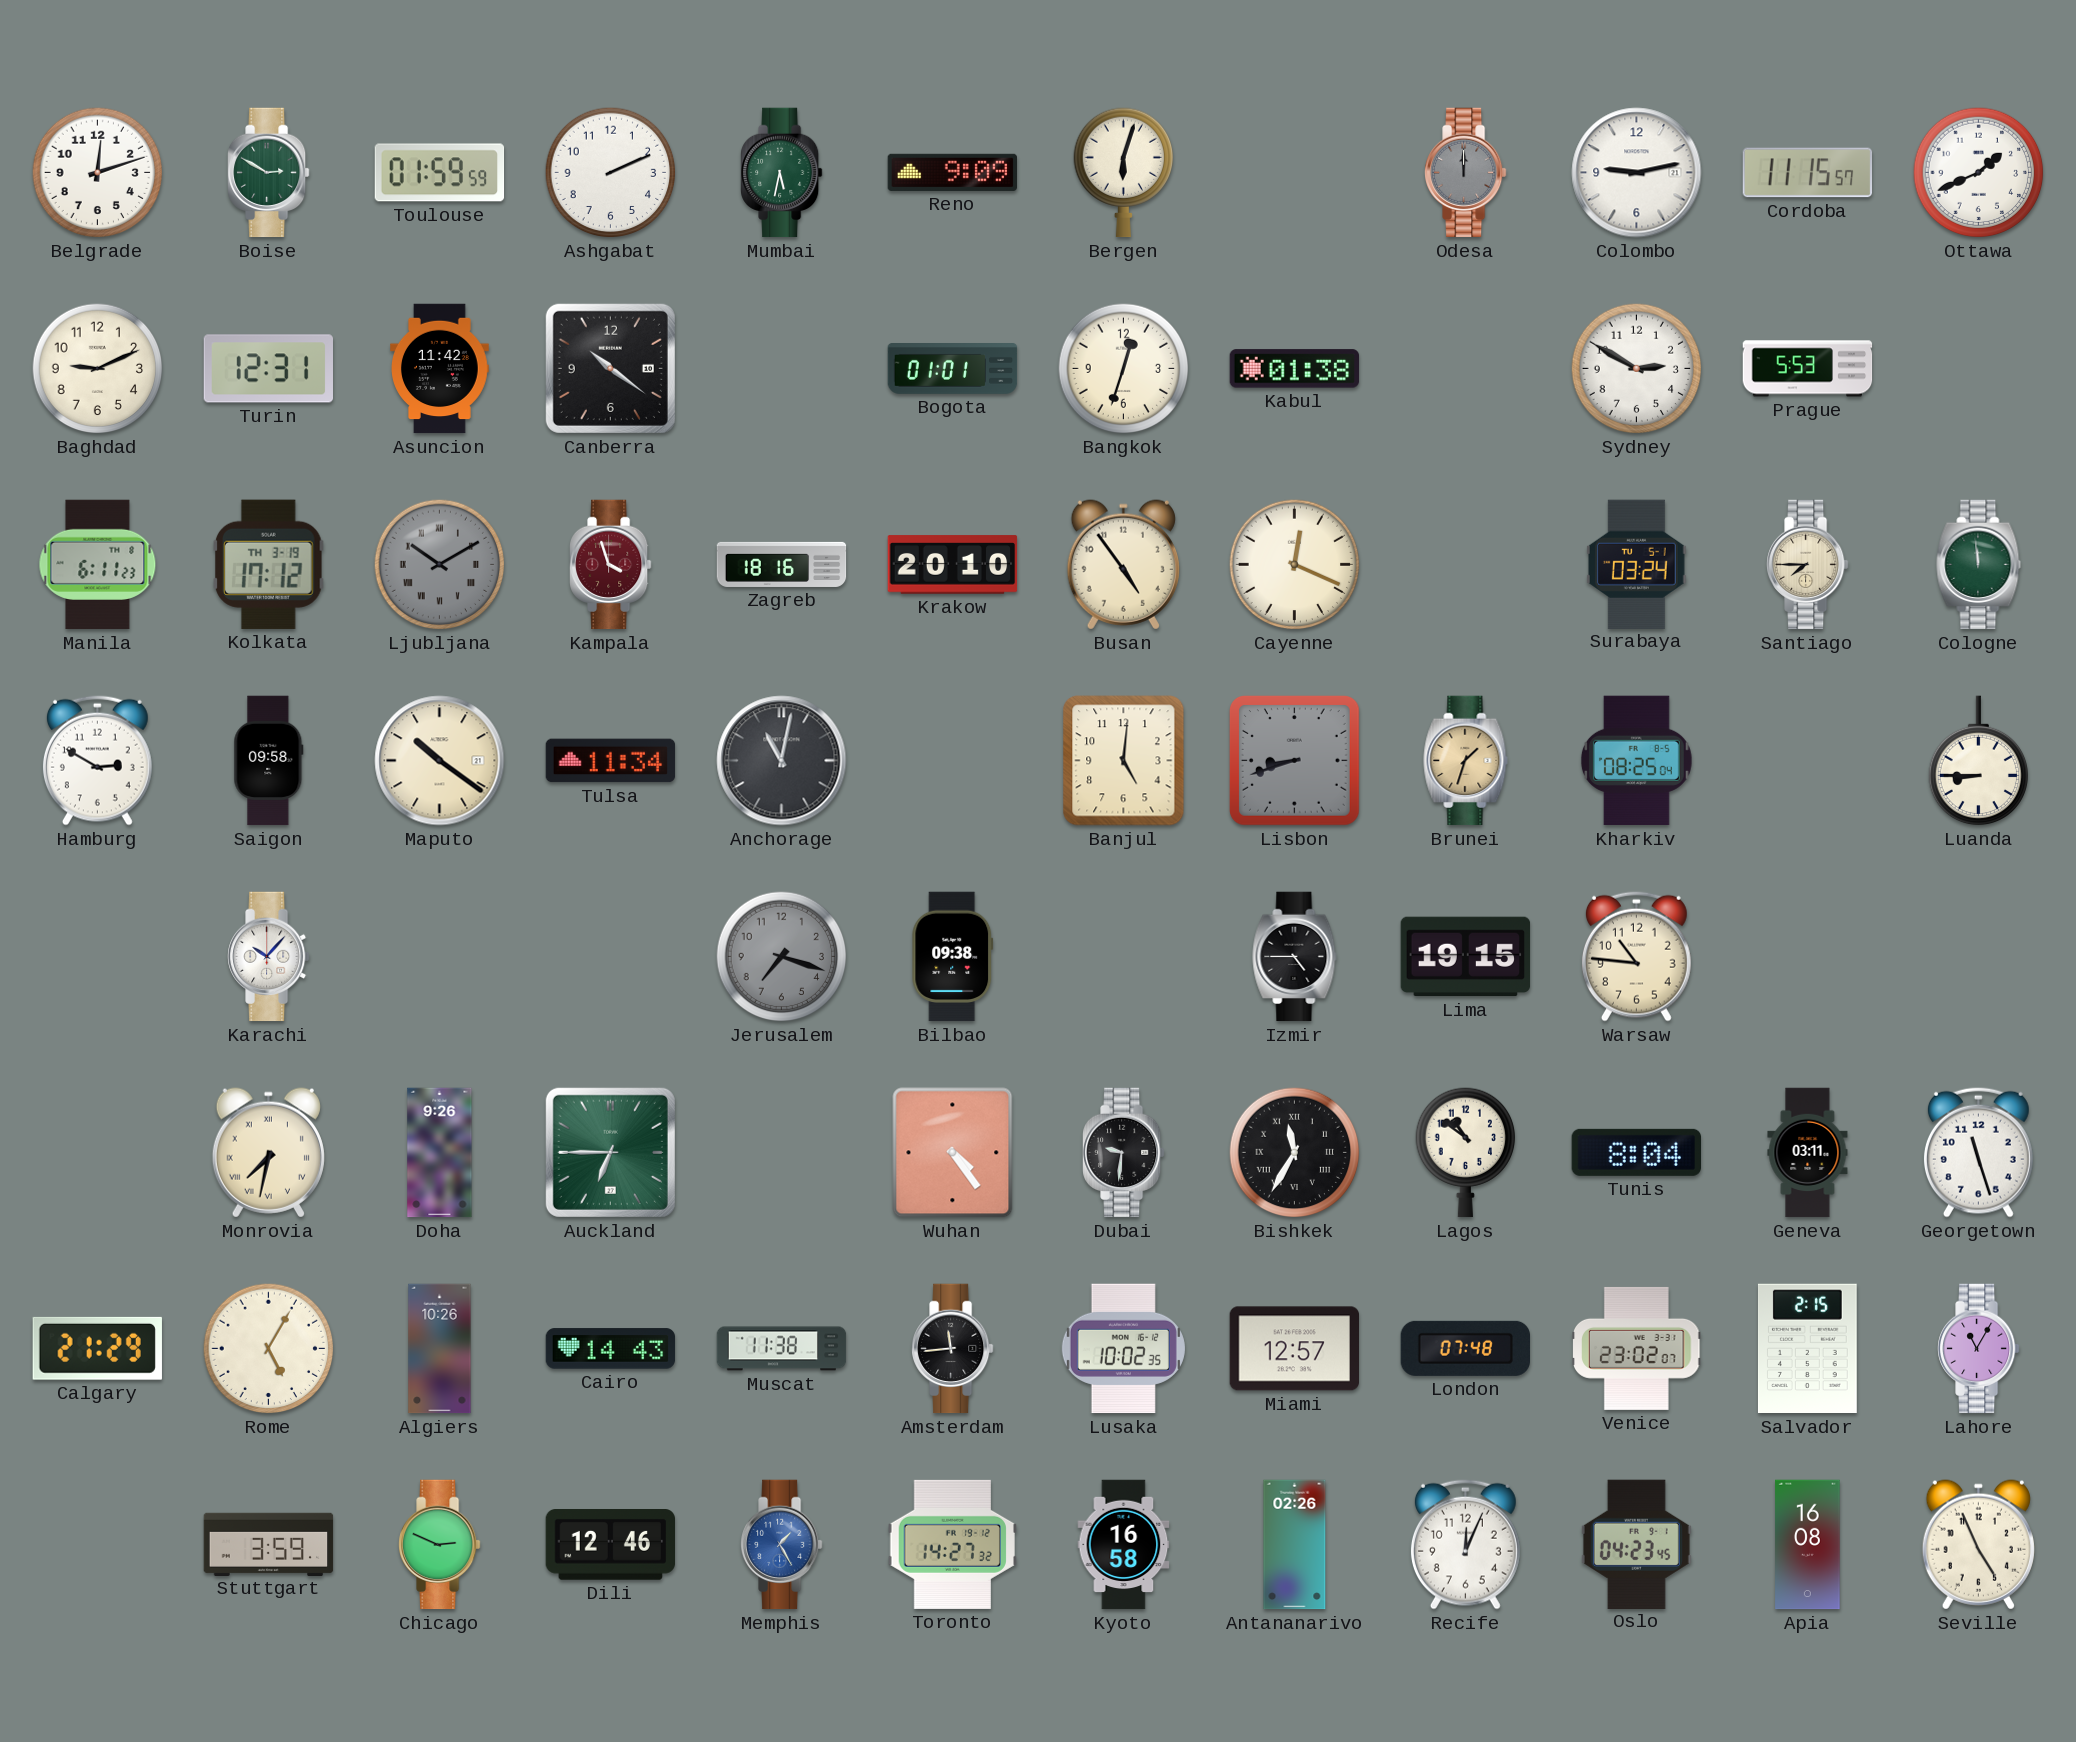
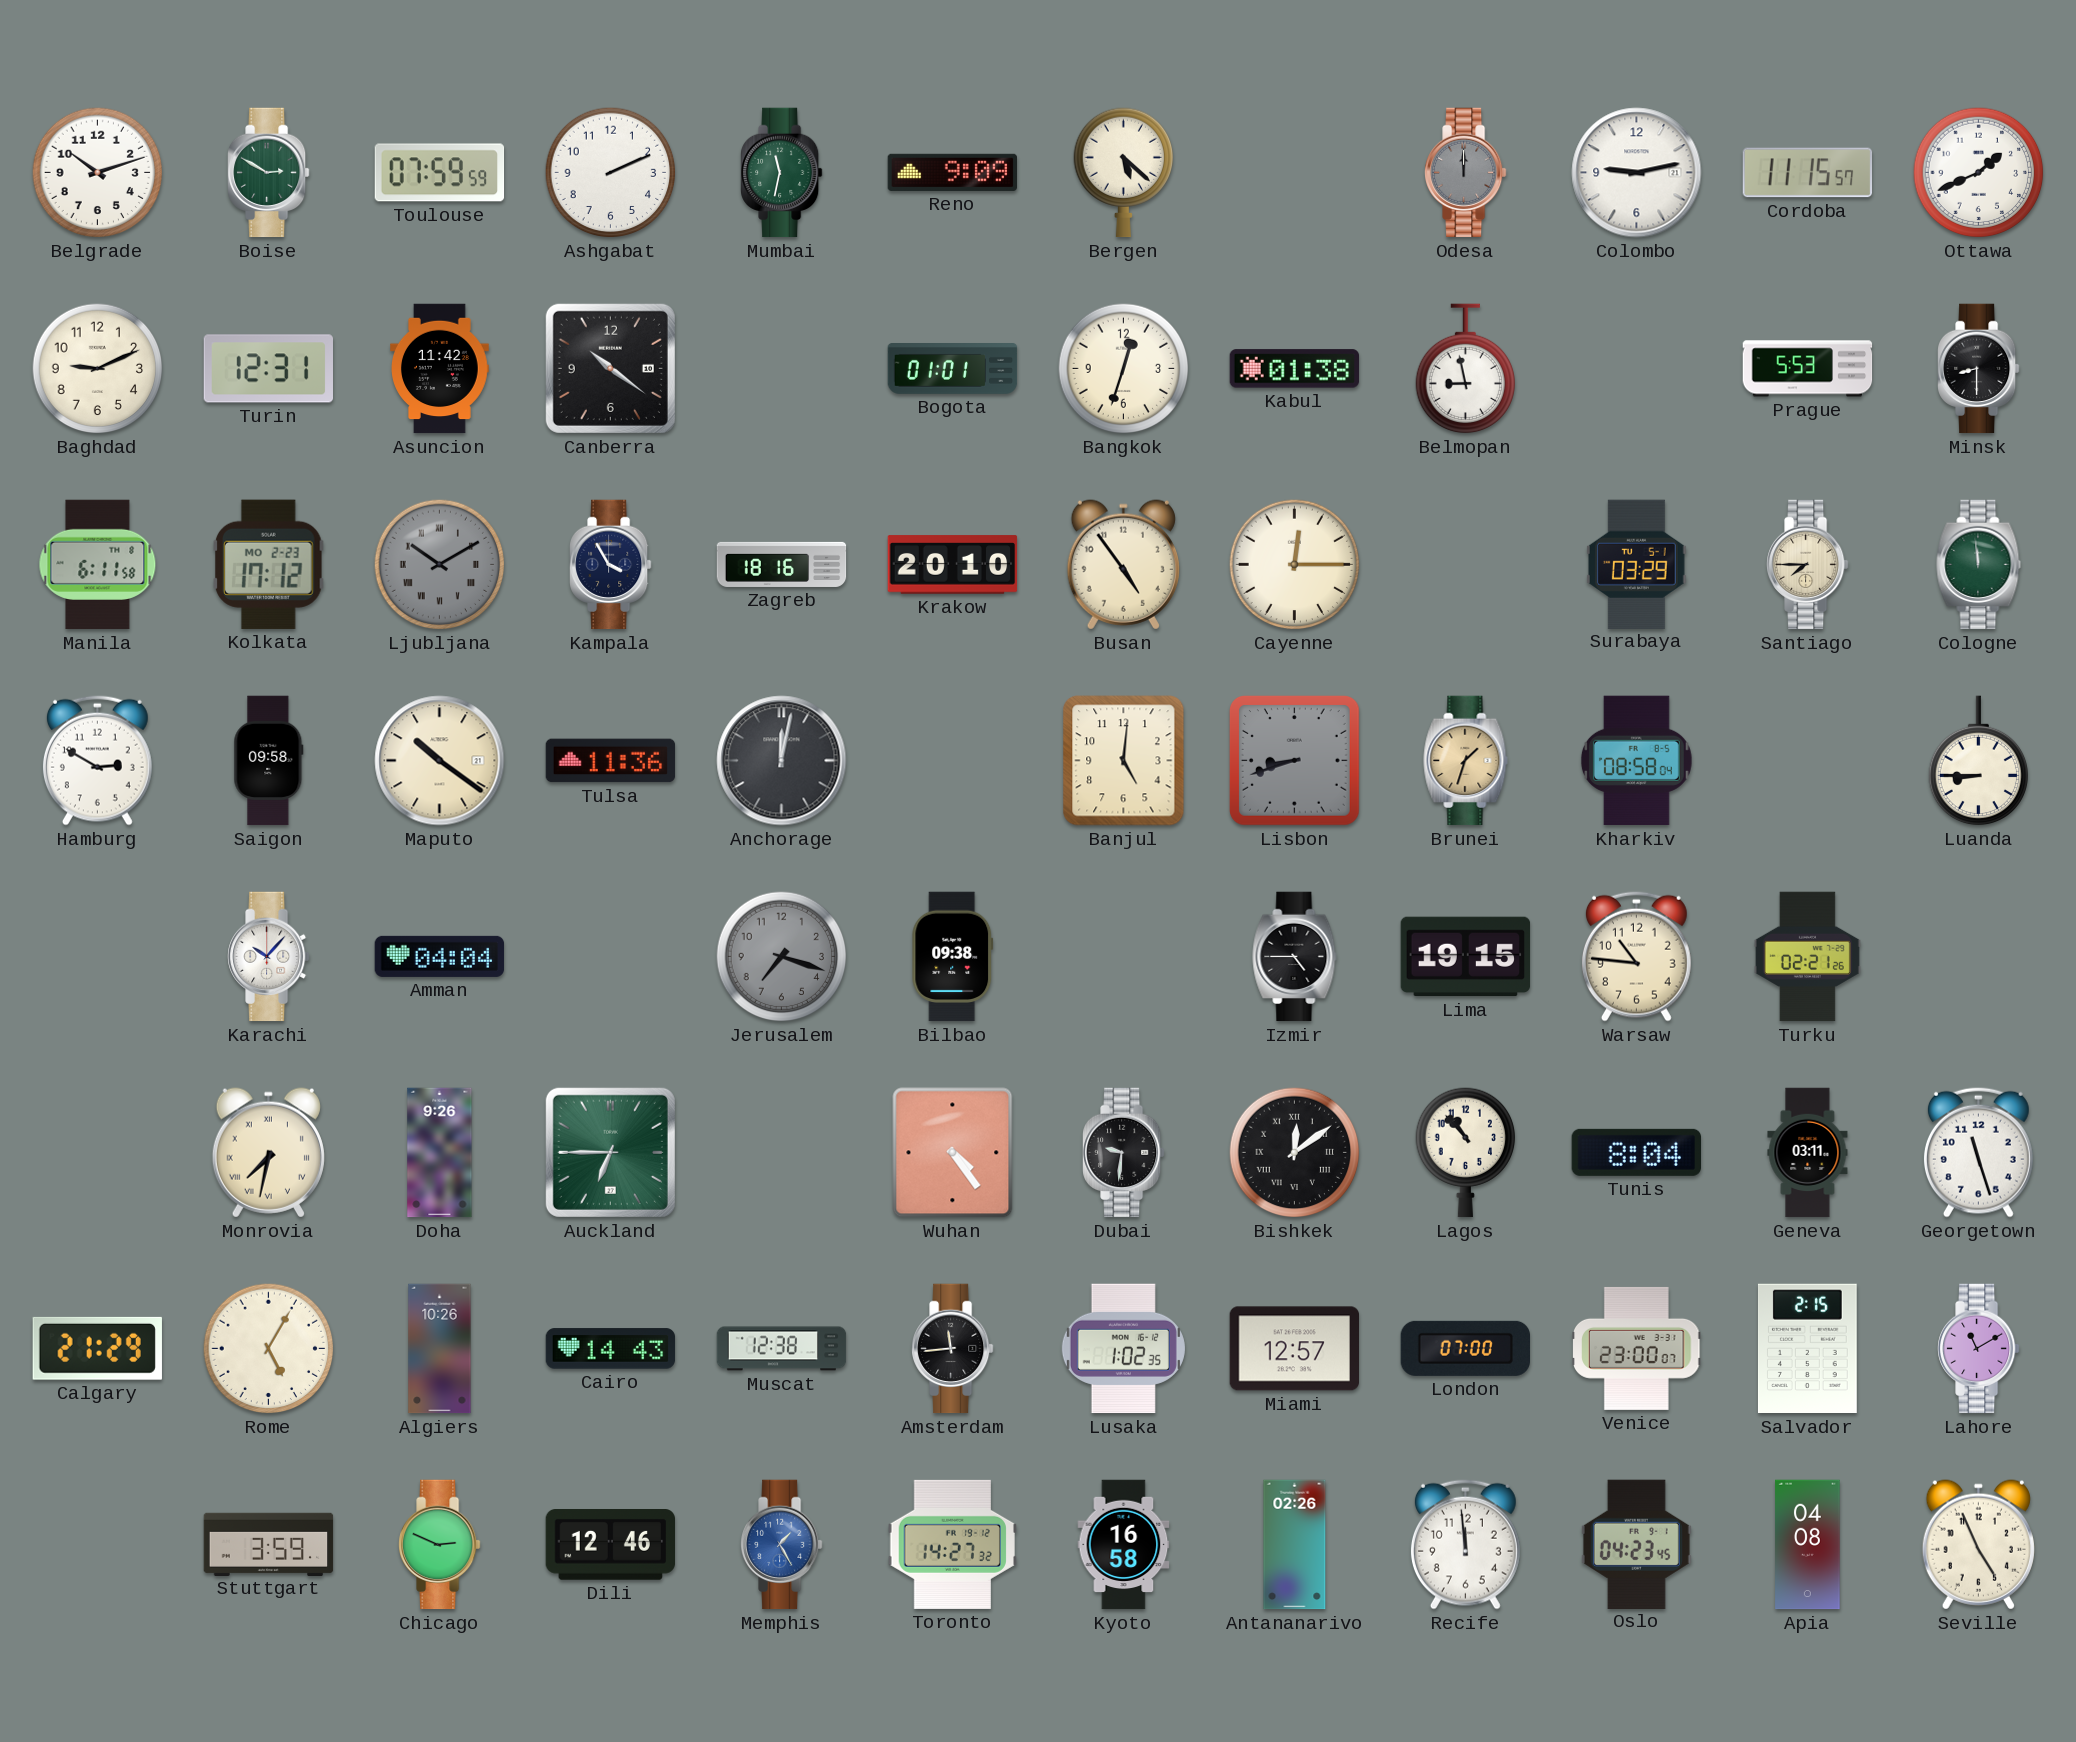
Belgrade: 12:12 -> 10:12
Toulouse: 01:59 -> 07:59
Mumbai: 5:32 -> 11:32
Bergen: 6:03 -> 5:22
Belmopan: none -> 8:58
Sydney: 2:50 -> none
Minsk: none -> 8:30
Manila: 6:11:23 -> 6:11:58
Kolkata date: TH 3-19 -> MO 2-23
Kampala: 3:57 -> 3:55
Kampala dial: burgundy -> navy
Cayenne: 12:19 -> 12:15
Surabaya: 03:24 -> 03:29
Tulsa: 11:34 -> 11:36
Anchorage: 11:02 -> 12:02
Kharkiv: 08:25 -> 08:58
Amman: none -> 04:04
Turku: none -> 02:21
Bishkek: 11:35 -> 12:09
Lagos: 10:51 -> 10:53
Muscat: 11:38 -> 12:38
Lusaka: 10:02 -> 1:02
London: 07:48 -> 07:00
Venice: 23:02 -> 23:00
Lahore: 11:05 -> 11:10
Recife: 12:04 -> 11:59
Apia: 16:08 -> 04:08
